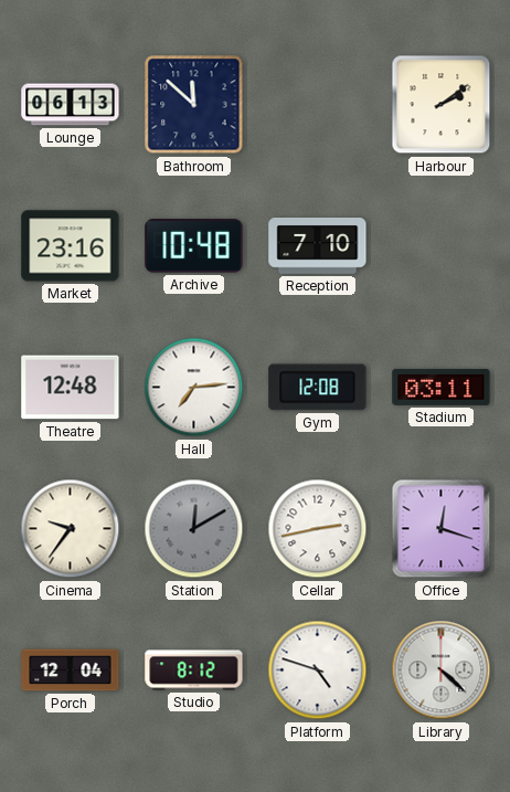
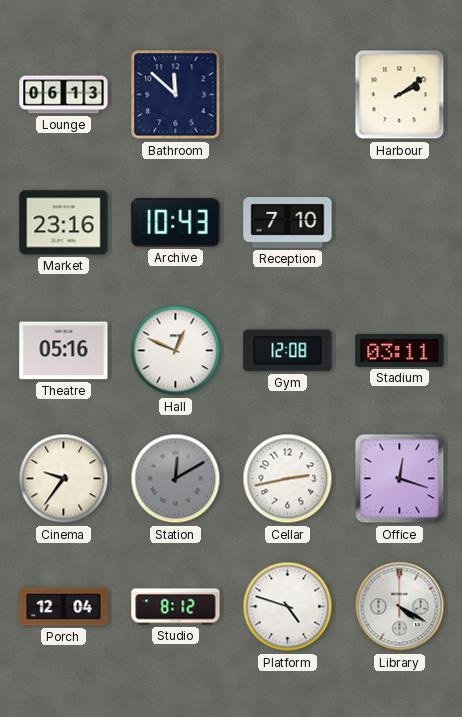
Archive: 10:48 -> 10:43
Theatre: 12:48 -> 05:16
Hall: 7:14 -> 12:49
Library: 4:22 -> 4:20
